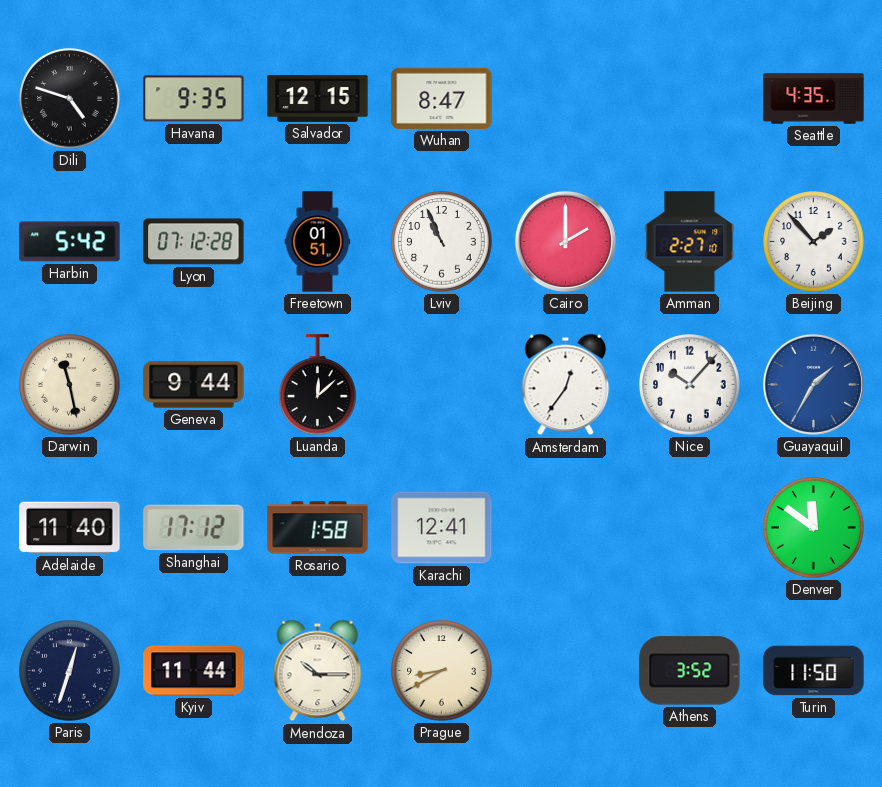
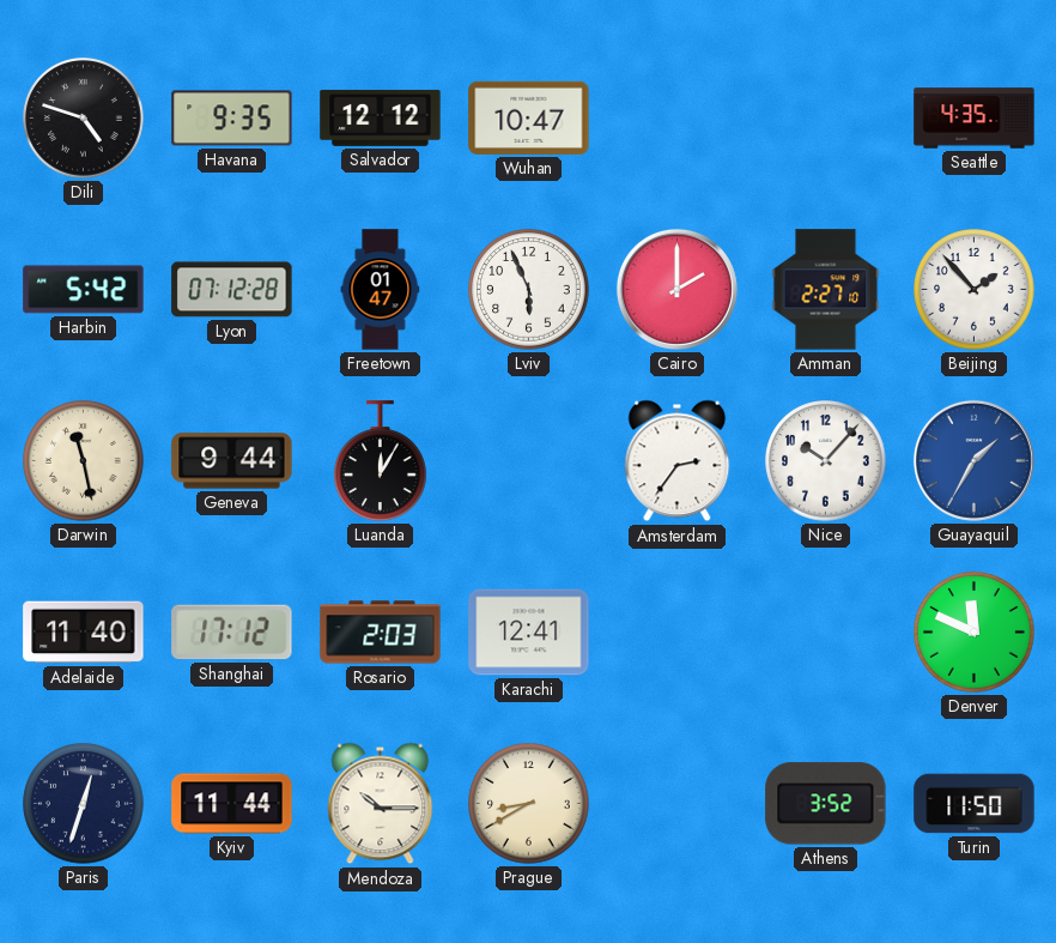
Salvador: 12:15 -> 12:12
Wuhan: 8:47 -> 10:47
Freetown: 01:51 -> 01:47
Lviv: 10:56 -> 5:56
Luanda: 12:08 -> 12:05
Amsterdam: 12:36 -> 2:36
Rosario: 1:58 -> 2:03
Denver: 11:51 -> 11:49
